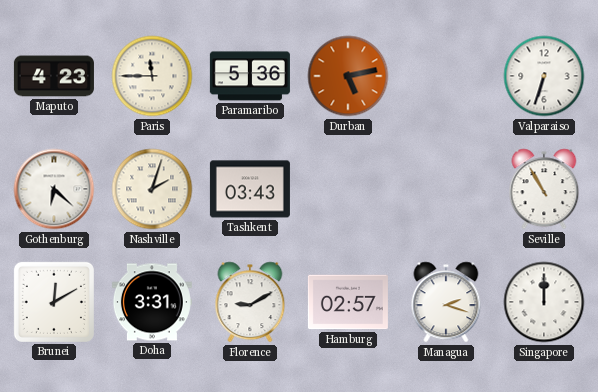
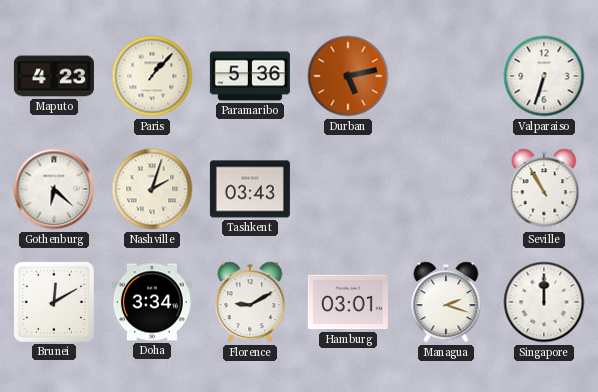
Paris: 11:45 -> 1:07
Doha: 3:31 -> 3:34
Hamburg: 02:57 -> 03:01
